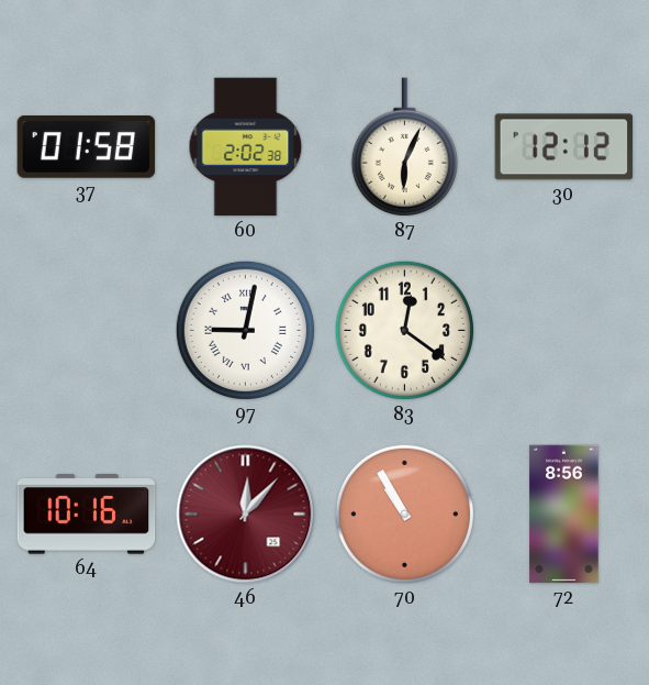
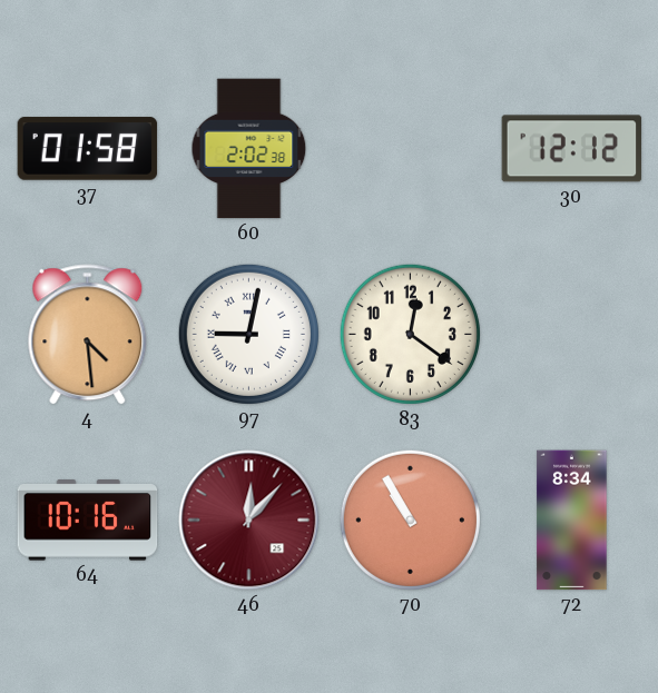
87: 6:04 -> none
4: none -> 4:29
72: 8:56 -> 8:34
